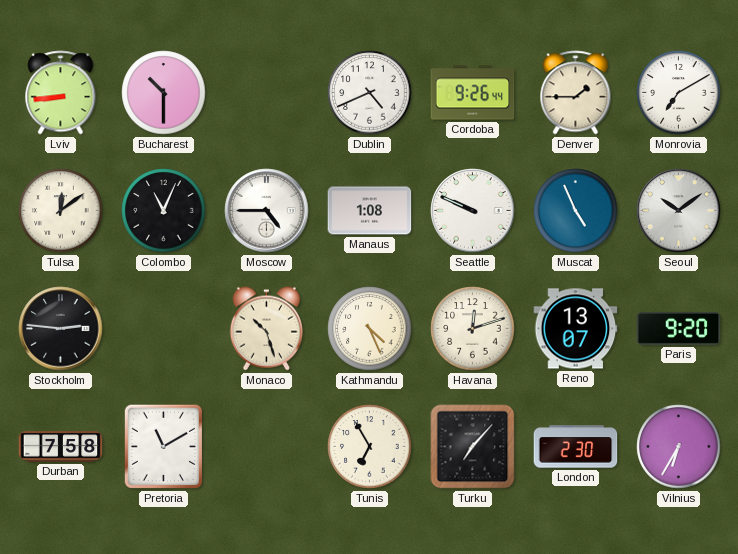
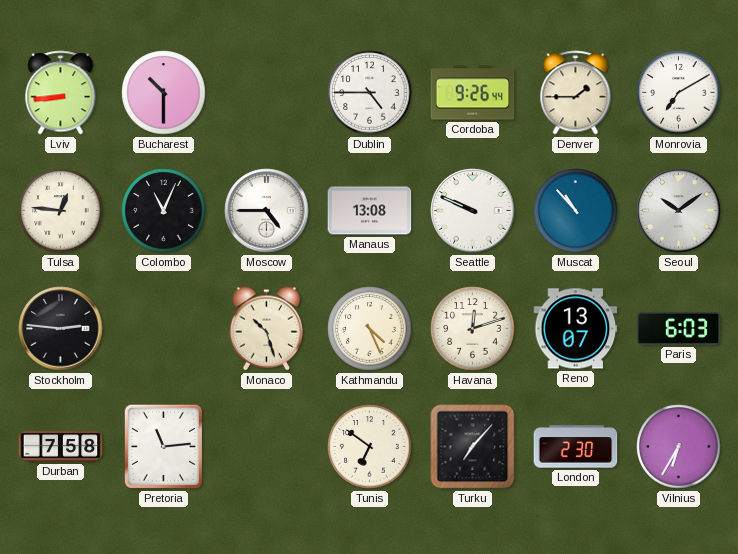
Dublin: 4:41 -> 4:45
Tulsa: 12:09 -> 12:46
Manaus: 1:08 -> 13:08
Muscat: 4:56 -> 10:53
Paris: 9:20 -> 6:03
Pretoria: 11:10 -> 11:14
Tunis: 6:55 -> 6:51
